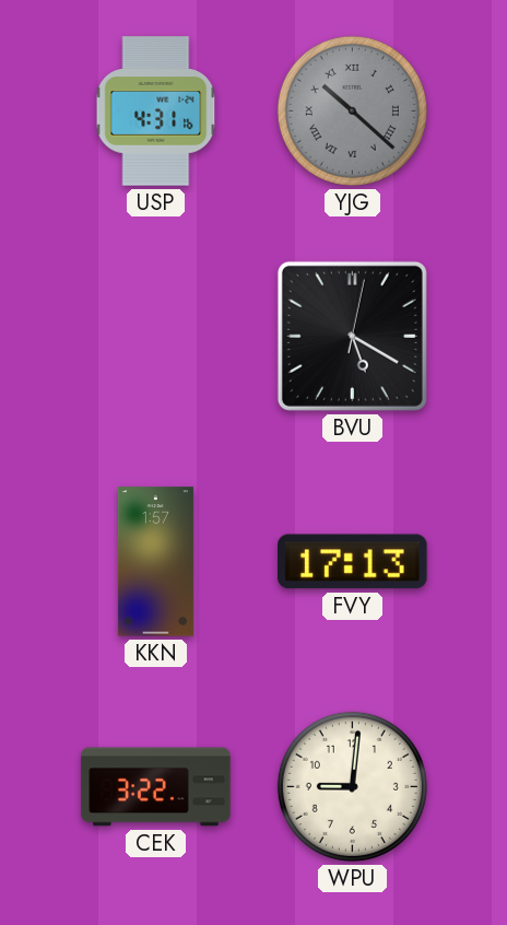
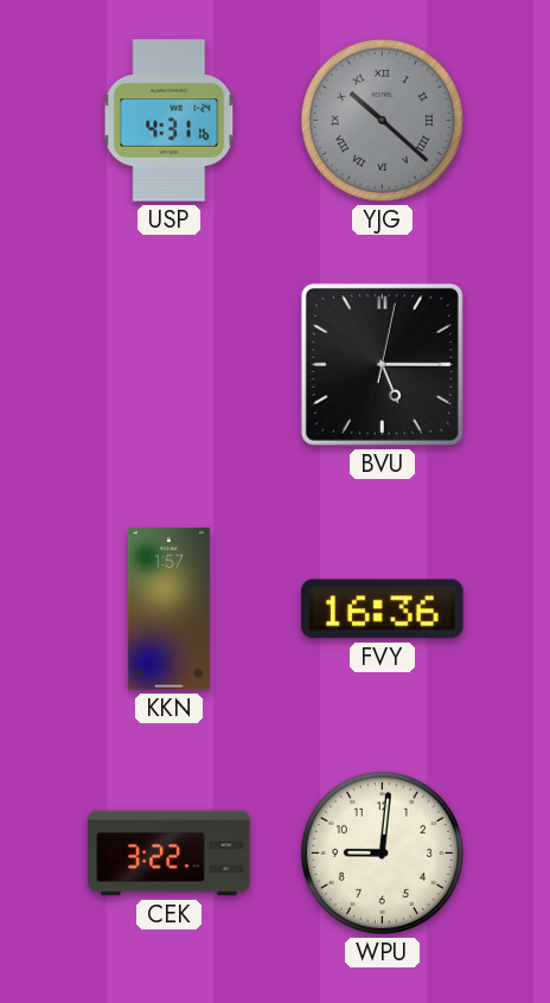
BVU: 5:20 -> 5:15
FVY: 17:13 -> 16:36
